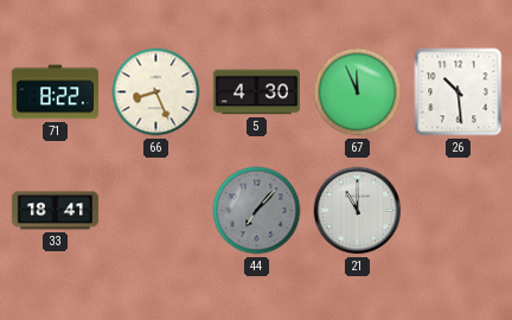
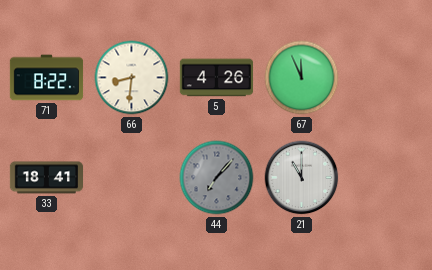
66: 8:26 -> 8:31
5: 4:30 -> 4:26
26: 10:29 -> none
